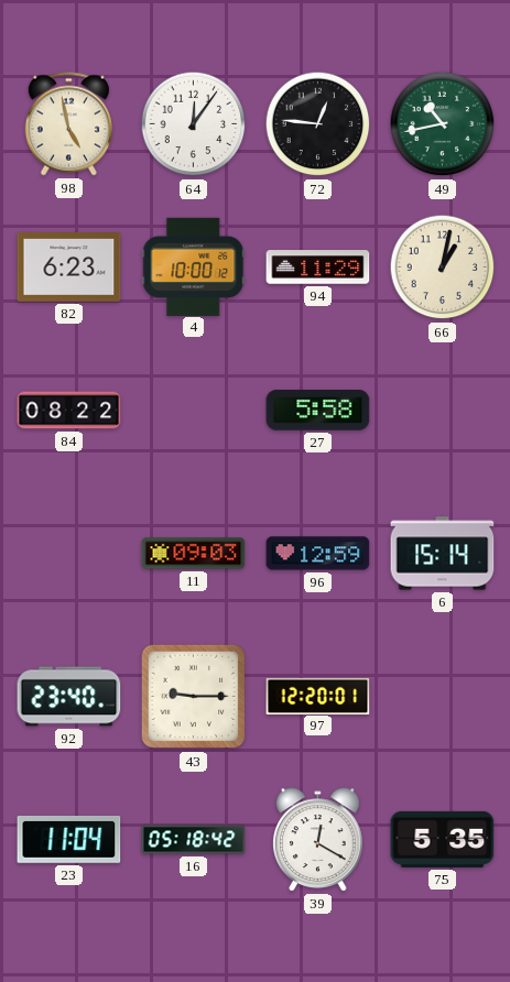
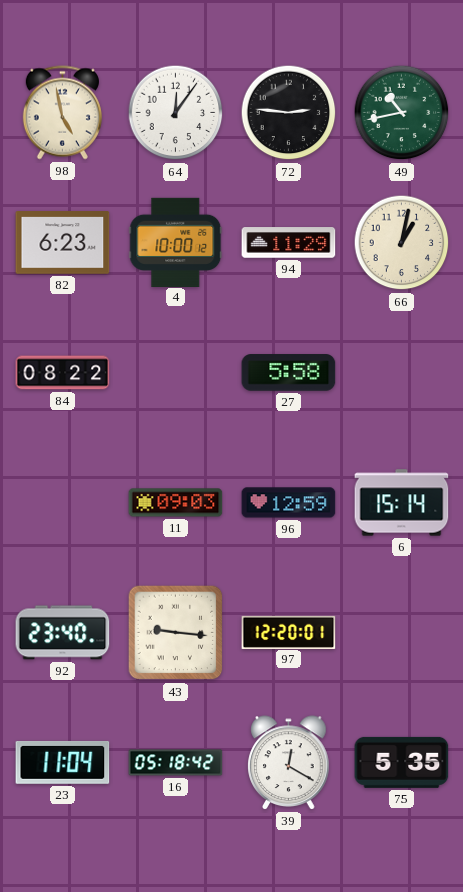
72: 12:46 -> 2:46
43: 9:15 -> 9:16
